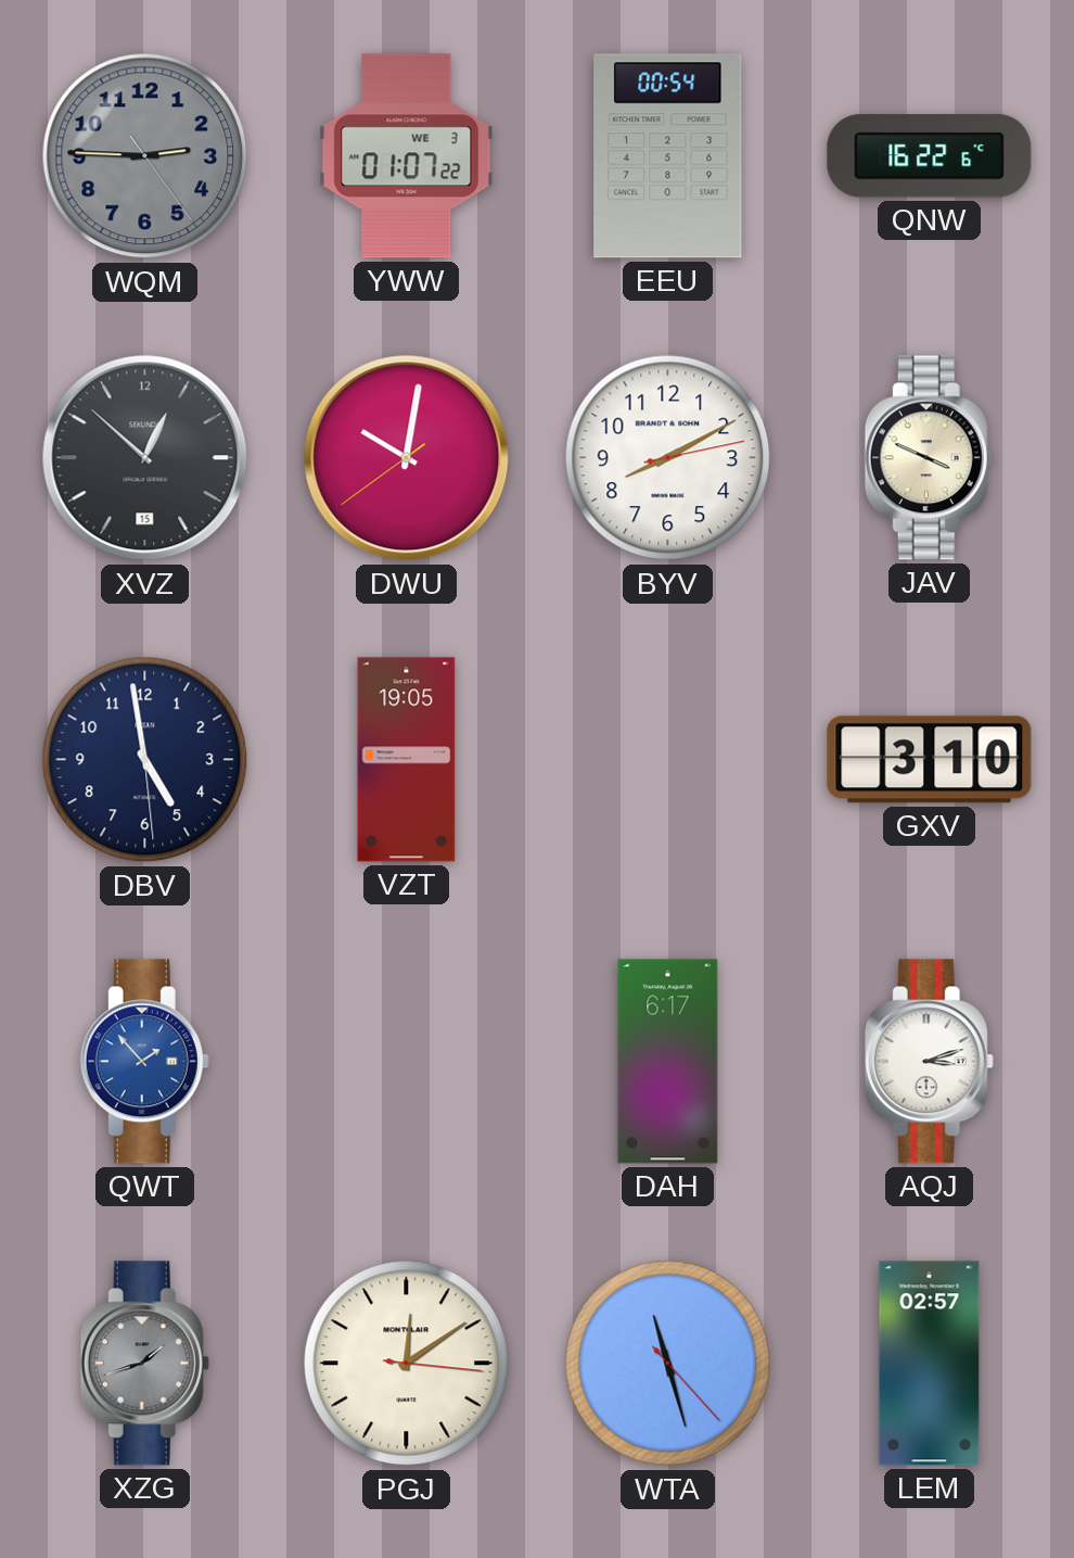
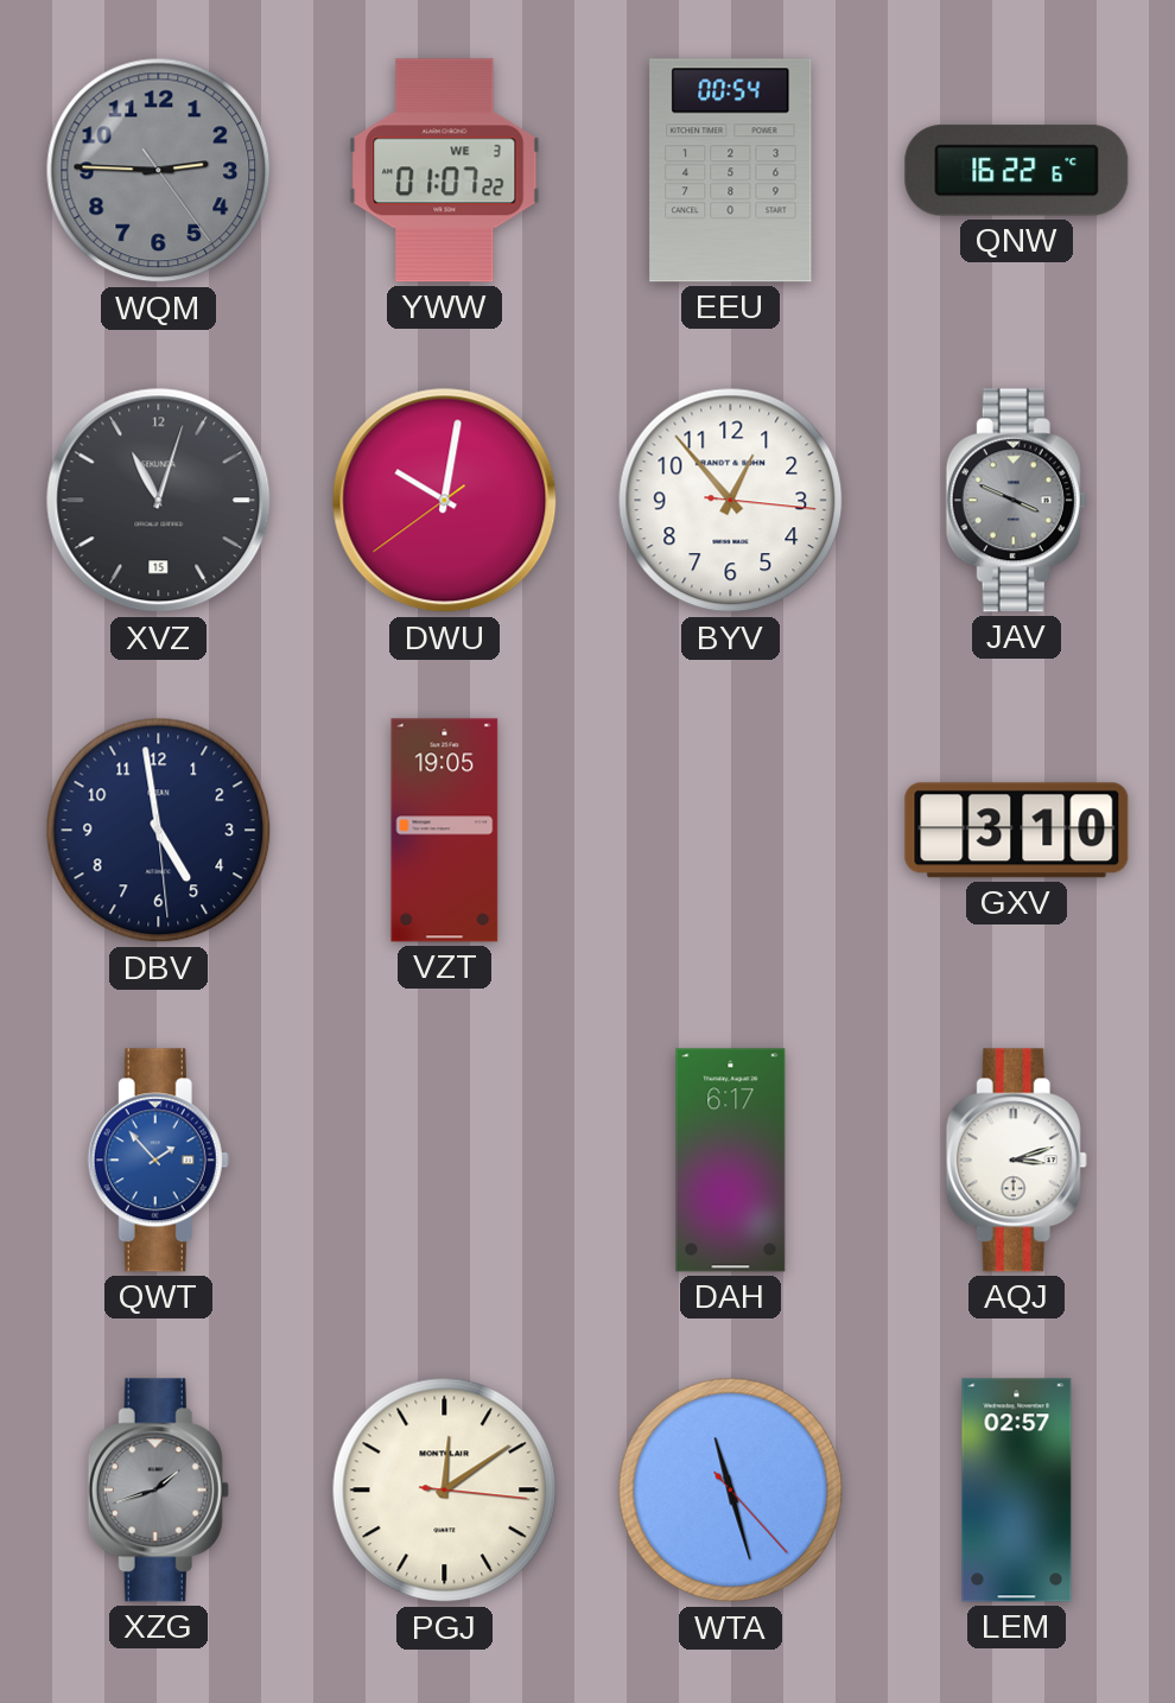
XVZ: 12:52 -> 11:03
BYV: 8:10 -> 12:53
JAV dial: cream -> grey
